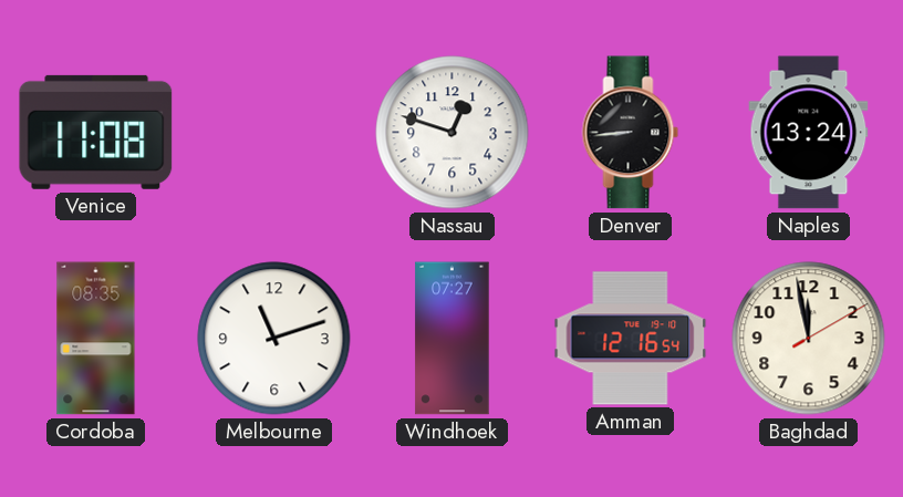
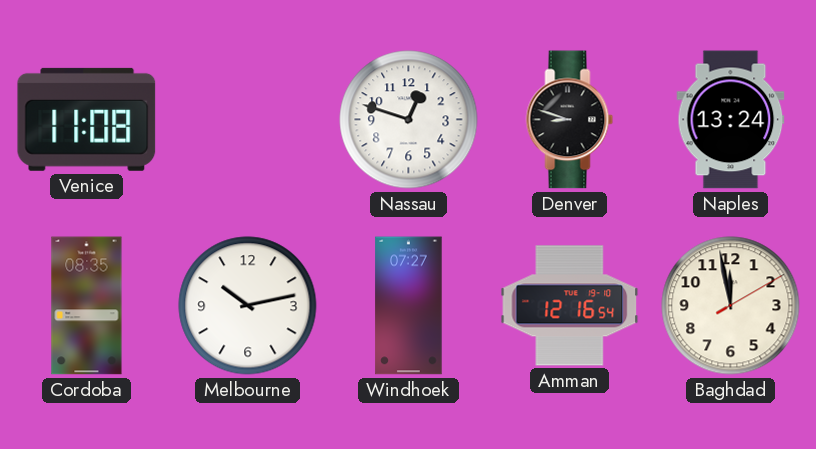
Denver: 8:44 -> 8:48
Melbourne: 11:12 -> 10:13
